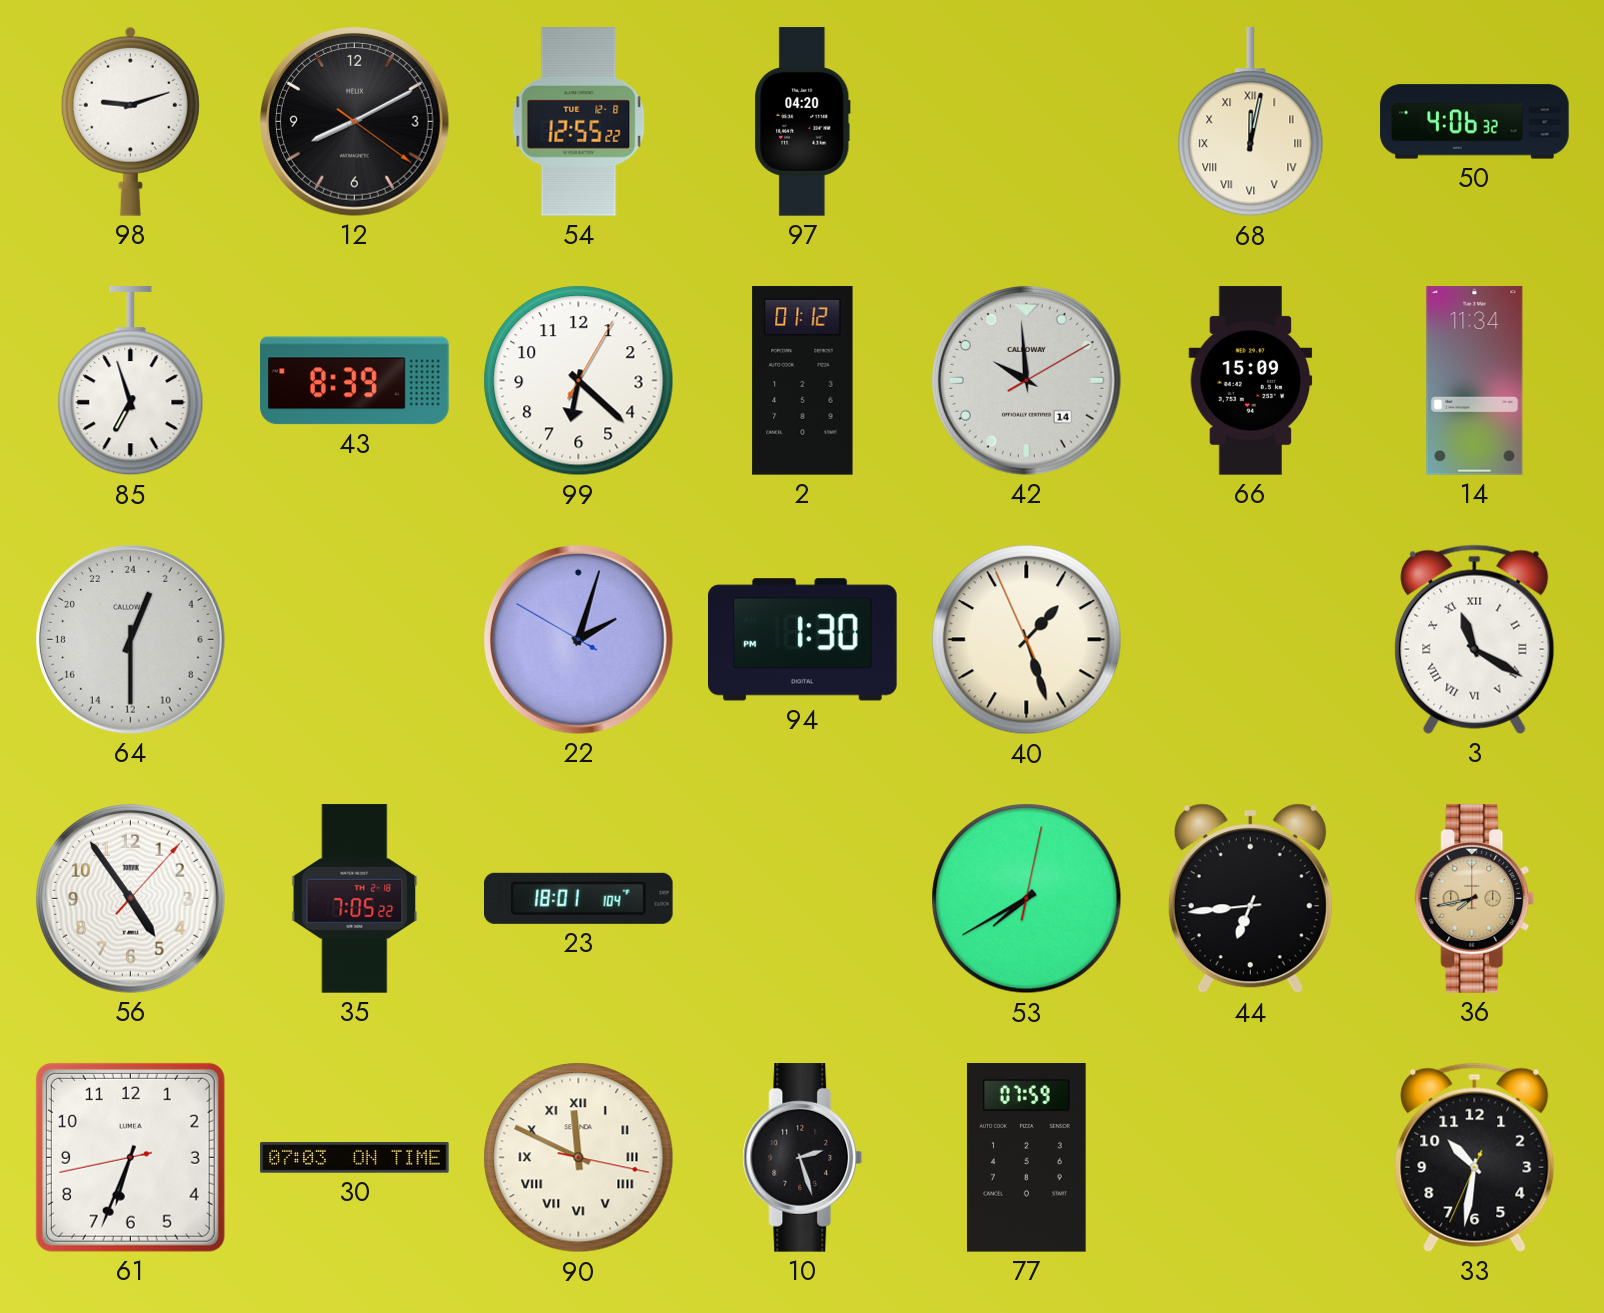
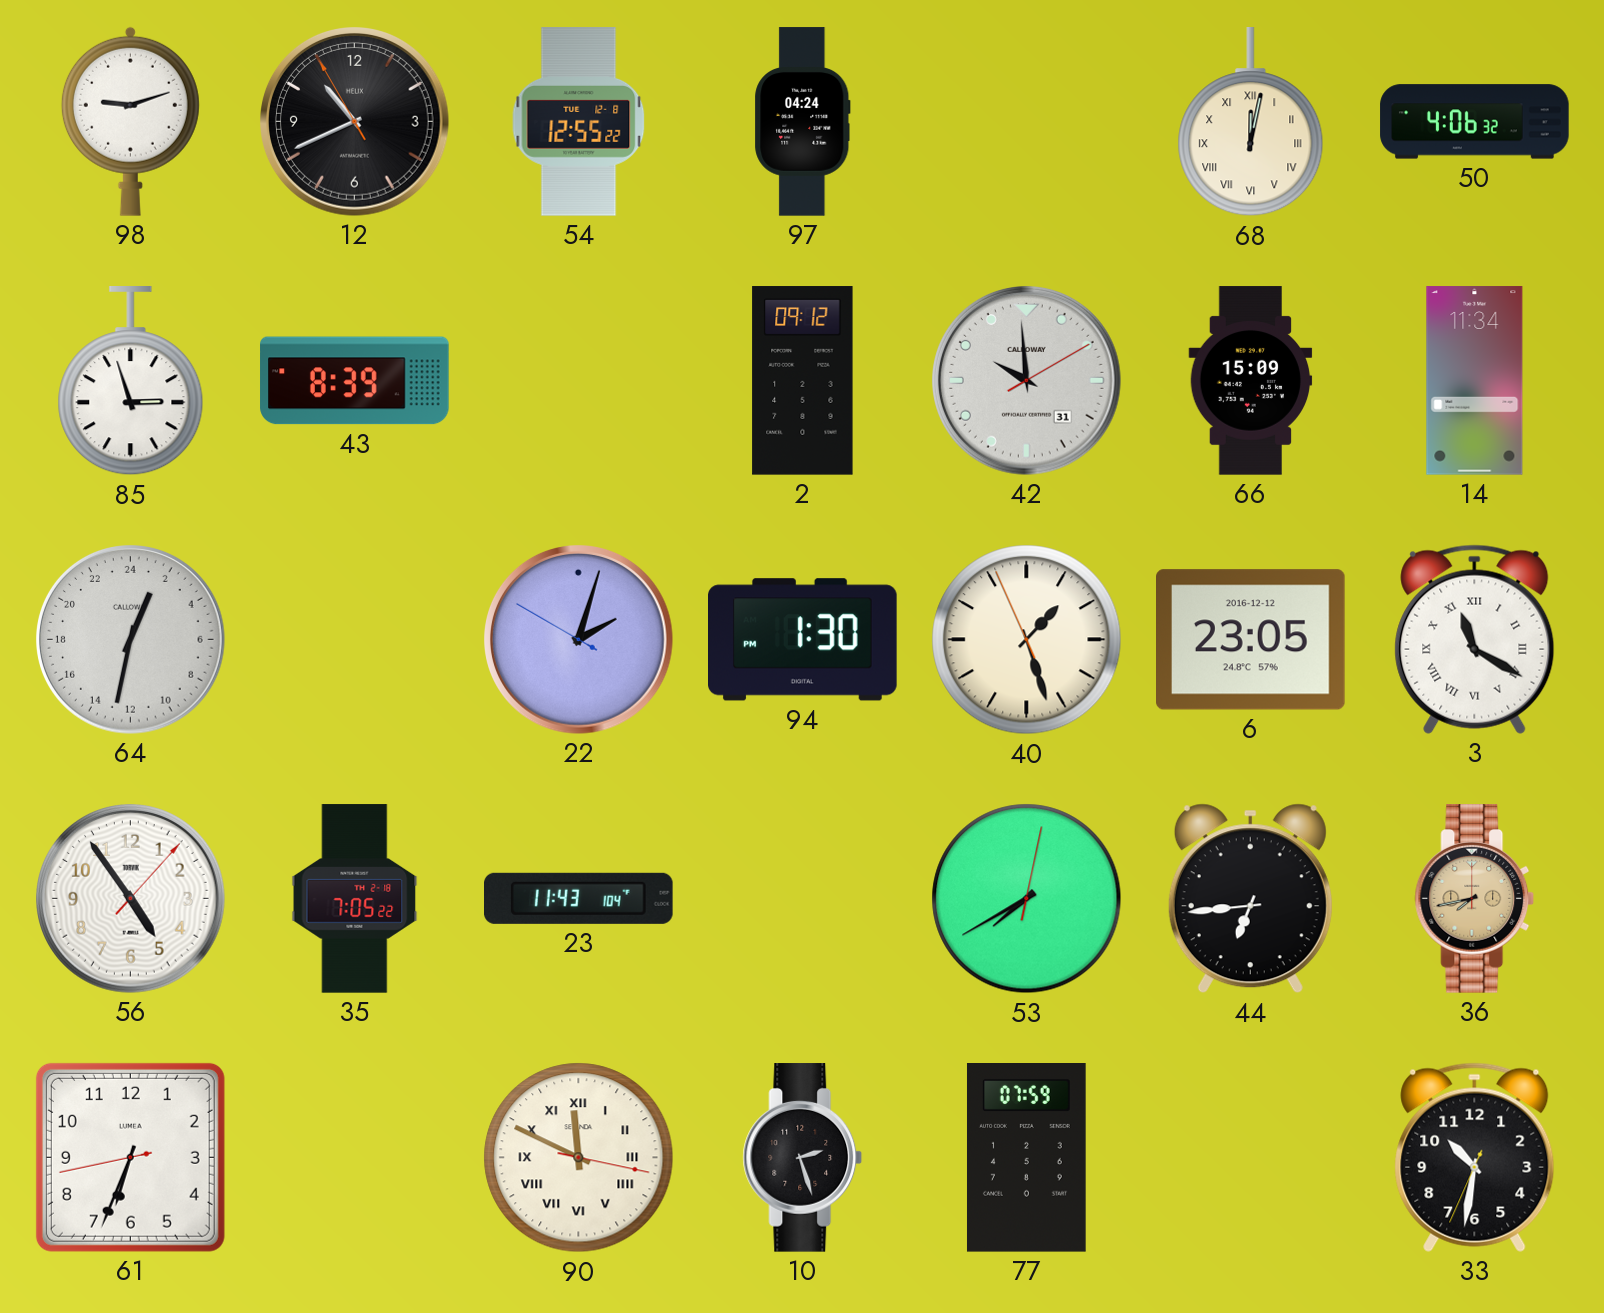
12: 8:10 -> 10:40
97: 04:20 -> 04:24
85: 6:57 -> 2:57
99: 6:22 -> none
2: 01:12 -> 09:12
42 date: 14 -> 31
64: 1:30 -> 1:32
6: none -> 23:05
23: 18:01 -> 11:43
30: 07:03 -> none
